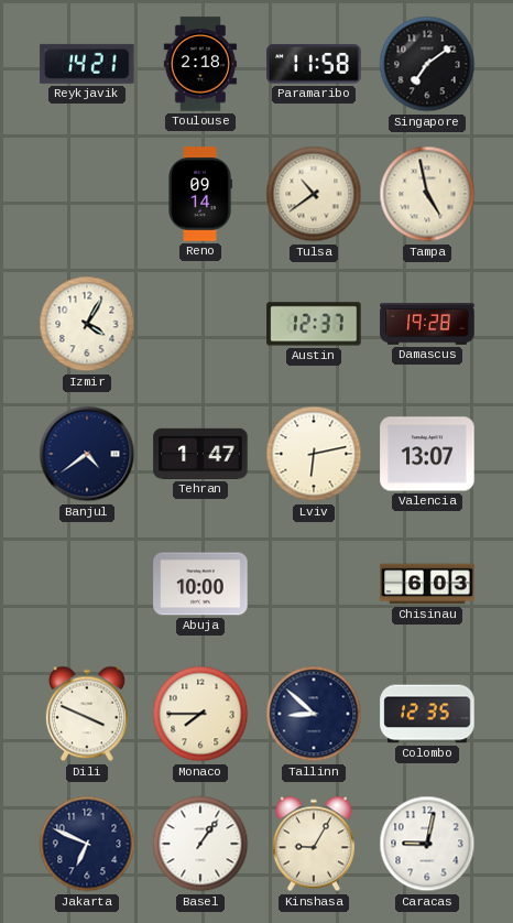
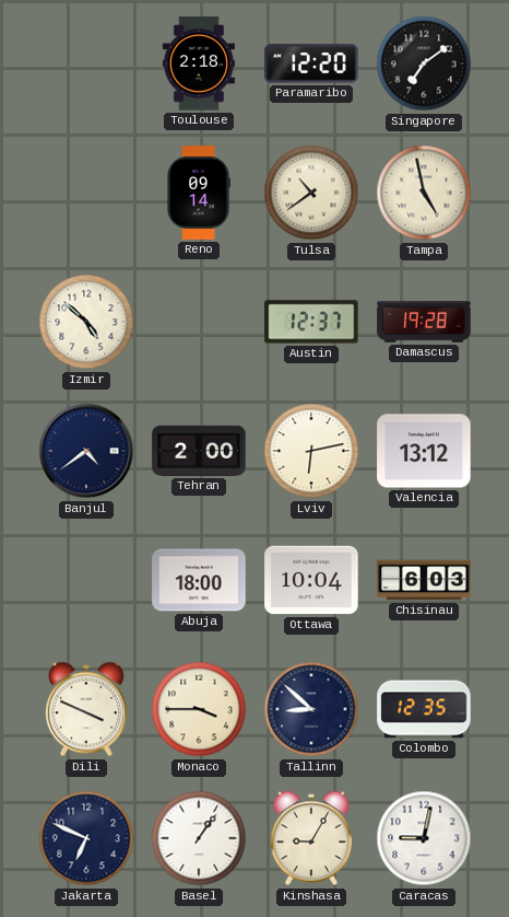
Reykjavik: 14:21 -> none
Paramaribo: 11:58 -> 12:20
Izmir: 4:05 -> 4:52
Tehran: 1:47 -> 2:00
Valencia: 13:07 -> 13:12
Abuja: 10:00 -> 18:00
Ottawa: none -> 10:04
Monaco: 7:45 -> 3:45
